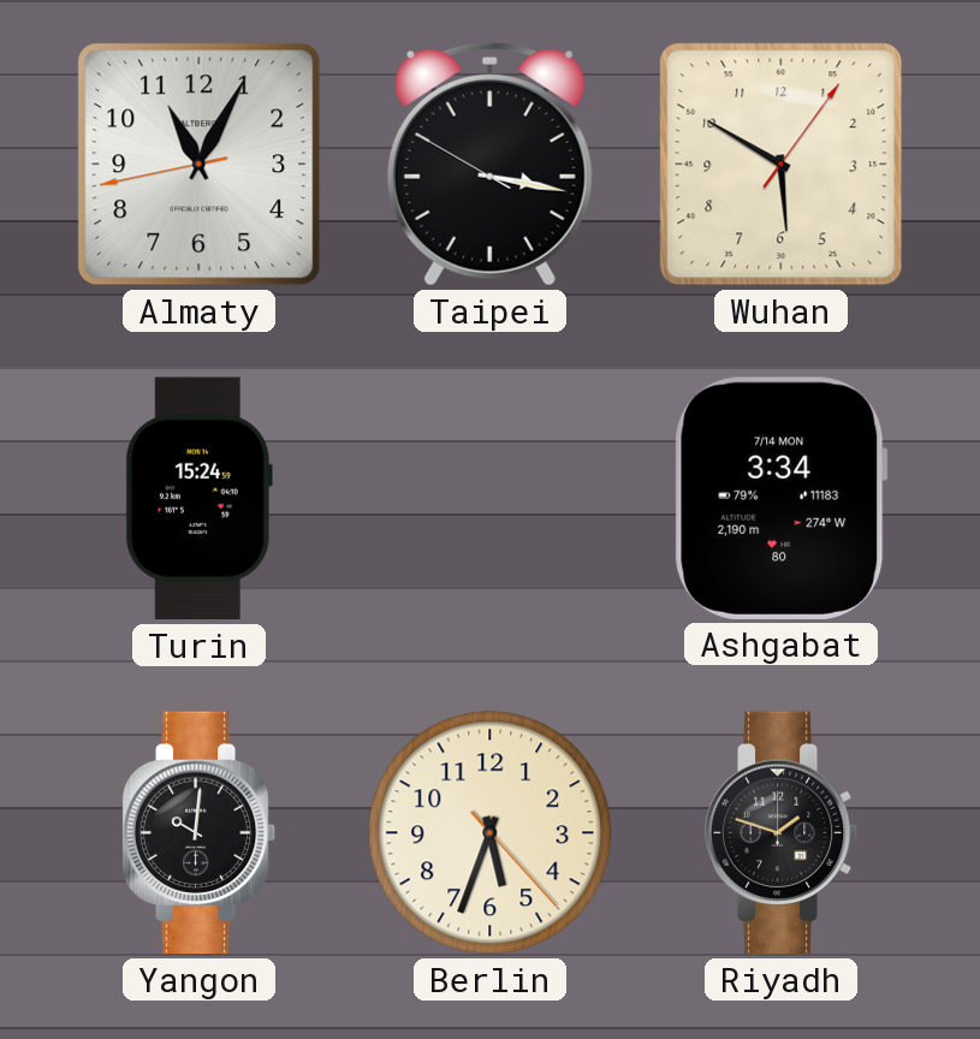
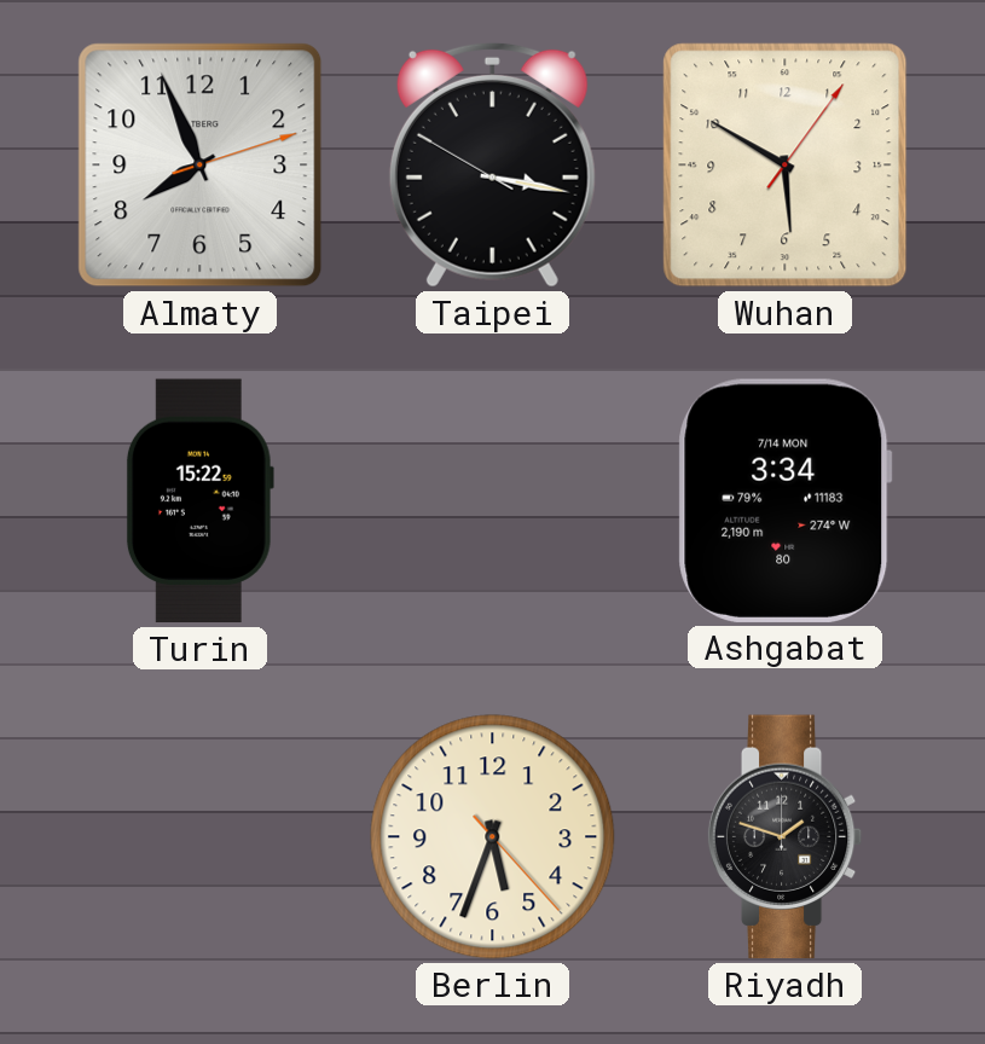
Almaty: 11:04 -> 7:56
Turin: 15:24 -> 15:22
Yangon: 10:01 -> none
